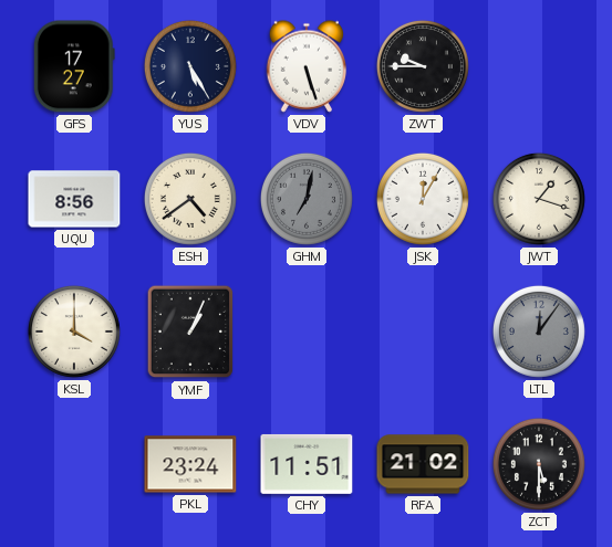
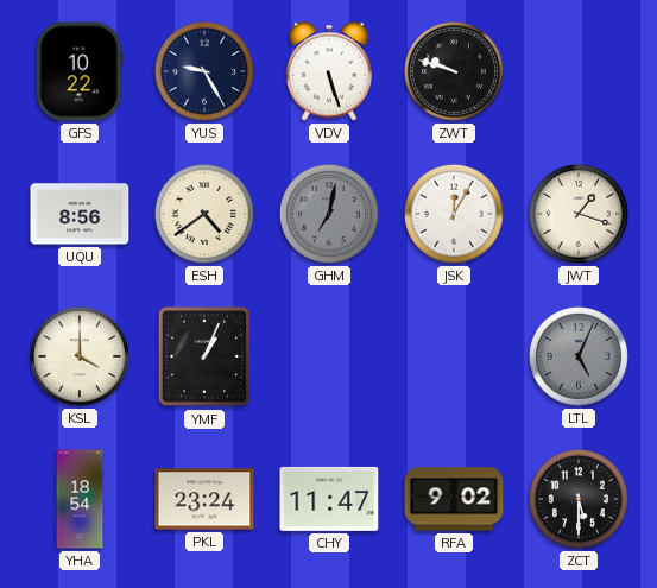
GFS: 17:27 -> 10:22
YUS: 5:25 -> 9:25
ZWT: 9:45 -> 9:48
LTL: 12:06 -> 5:04
YHA: none -> 18:54
CHY: 11:51 -> 11:47
RFA: 21:02 -> 9:02
